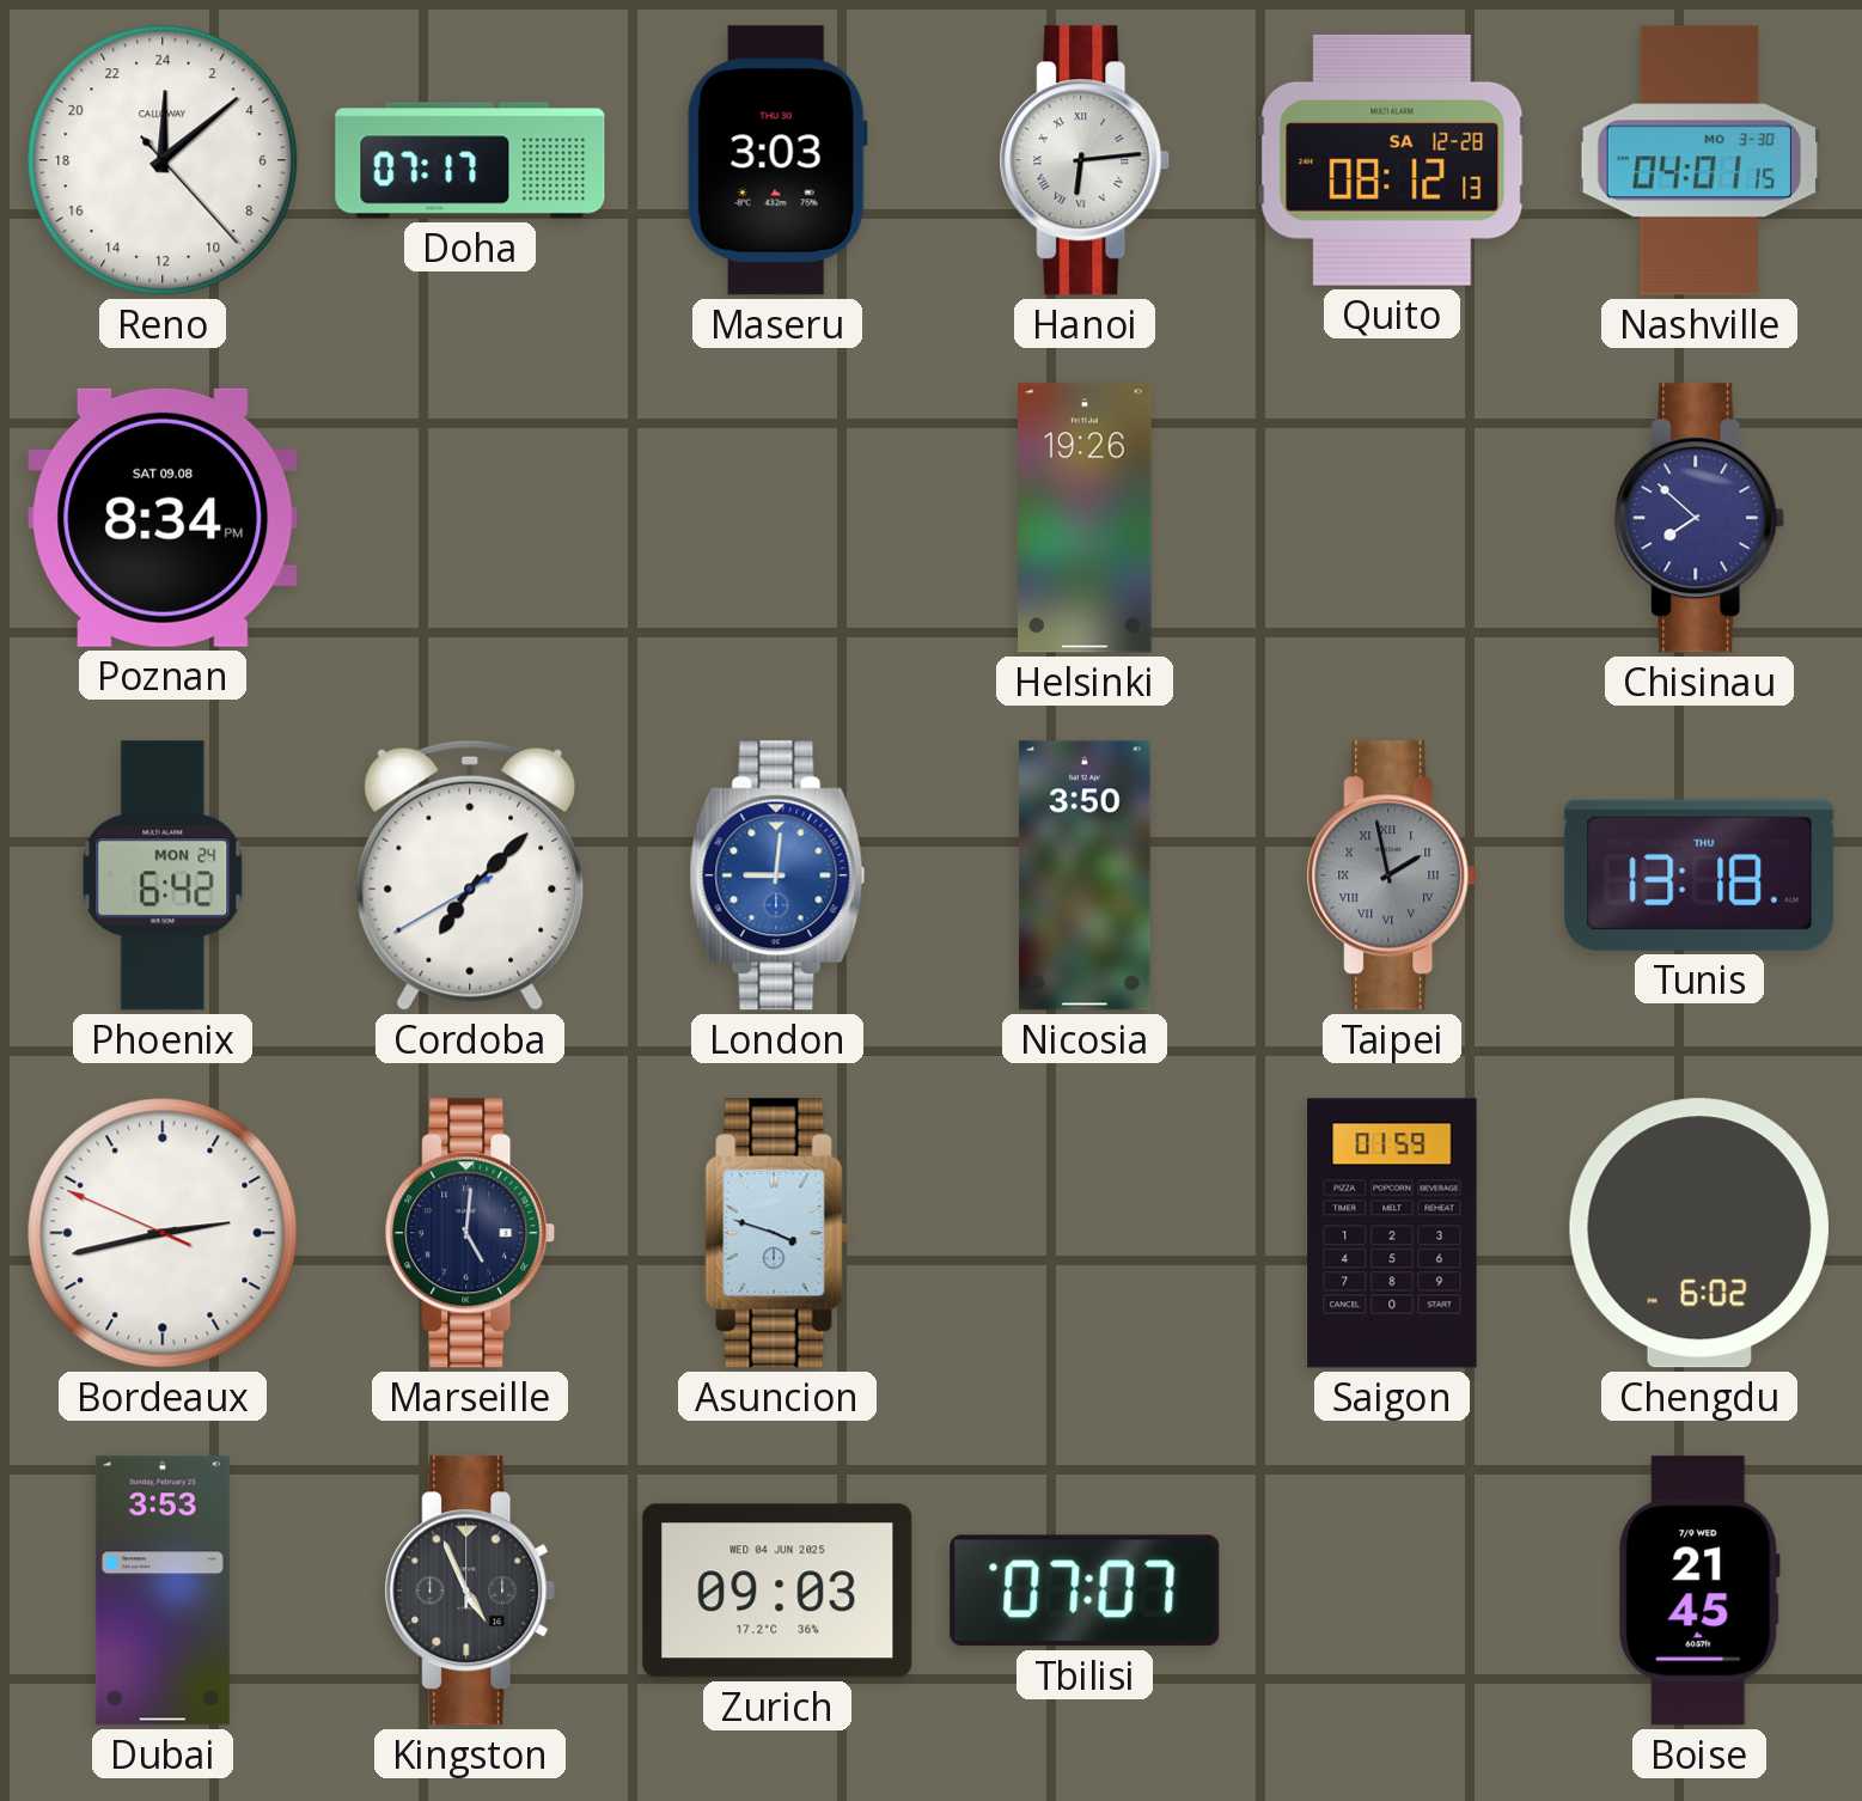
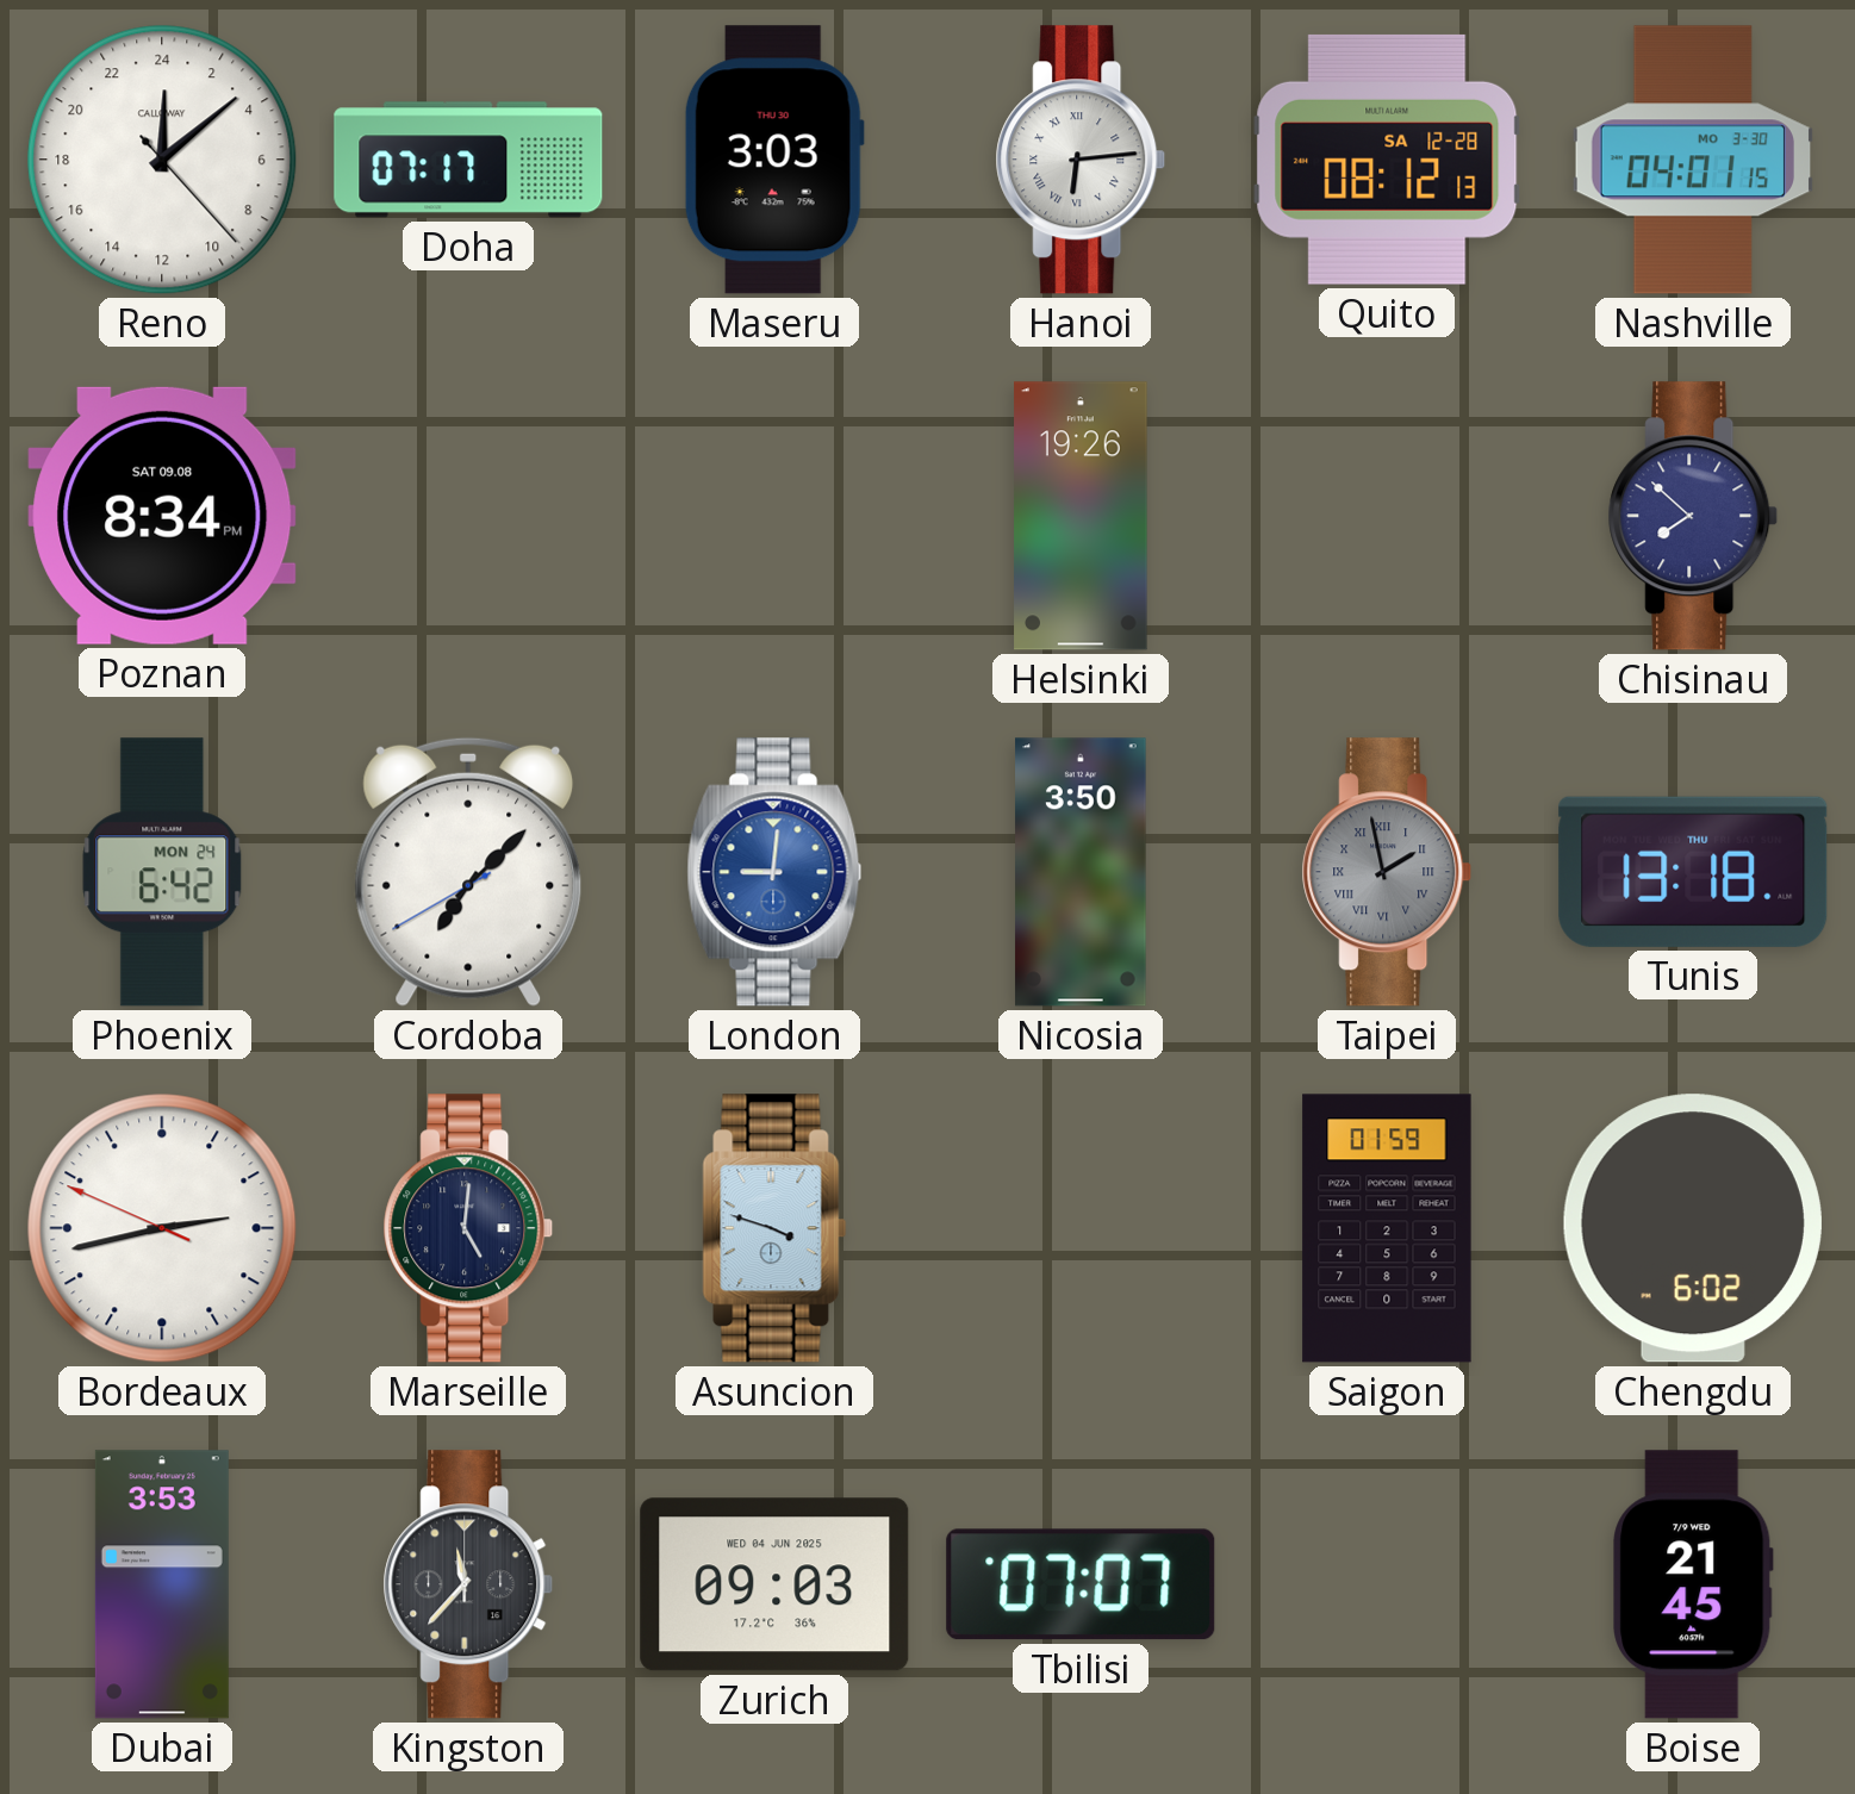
Kingston: 4:56 -> 11:37
